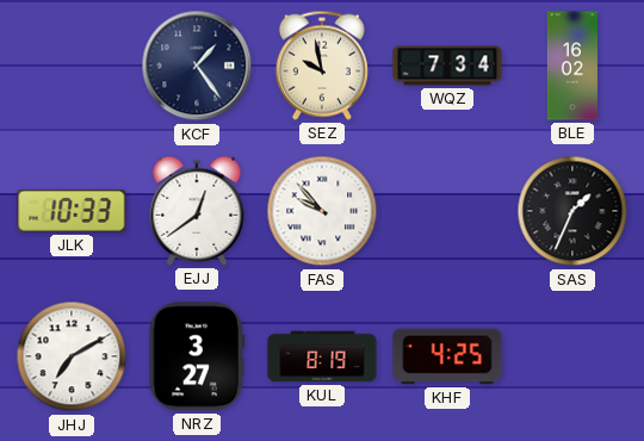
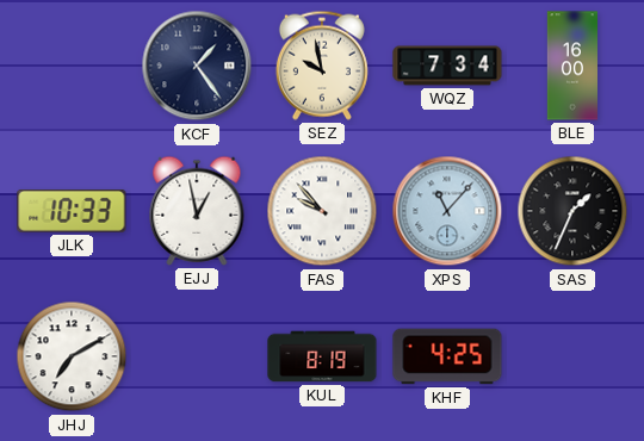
BLE: 16:02 -> 16:00
EJJ: 12:39 -> 12:58
XPS: none -> 11:07
NRZ: 3:27 -> none
